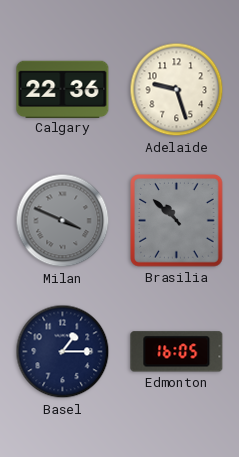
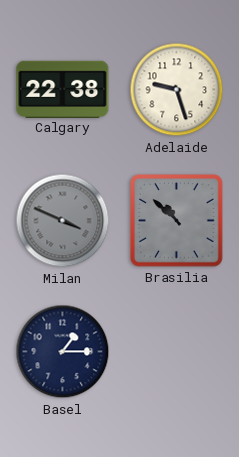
Calgary: 22:36 -> 22:38
Edmonton: 16:05 -> none
